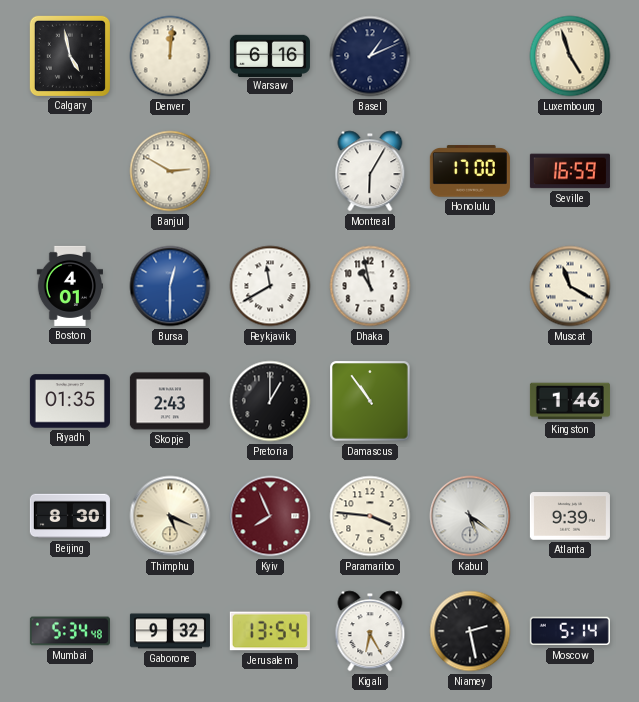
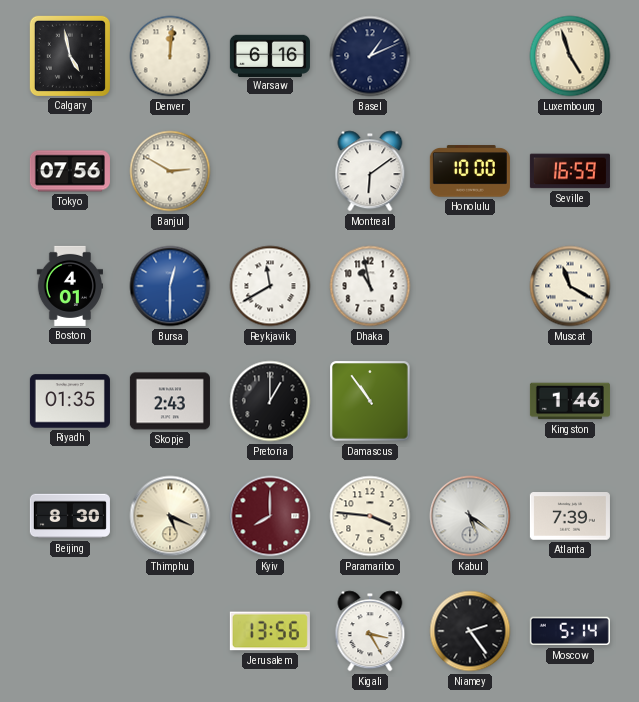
Tokyo: none -> 07:56
Montreal: 6:05 -> 6:09
Honolulu: 17:00 -> 10:00
Kyiv: 7:56 -> 8:00
Atlanta: 9:39 -> 7:39
Mumbai: 5:34 -> none
Gaborone: 9:32 -> none
Jerusalem: 13:54 -> 13:56
Kigali: 6:25 -> 3:25
Niamey: 2:28 -> 2:24
